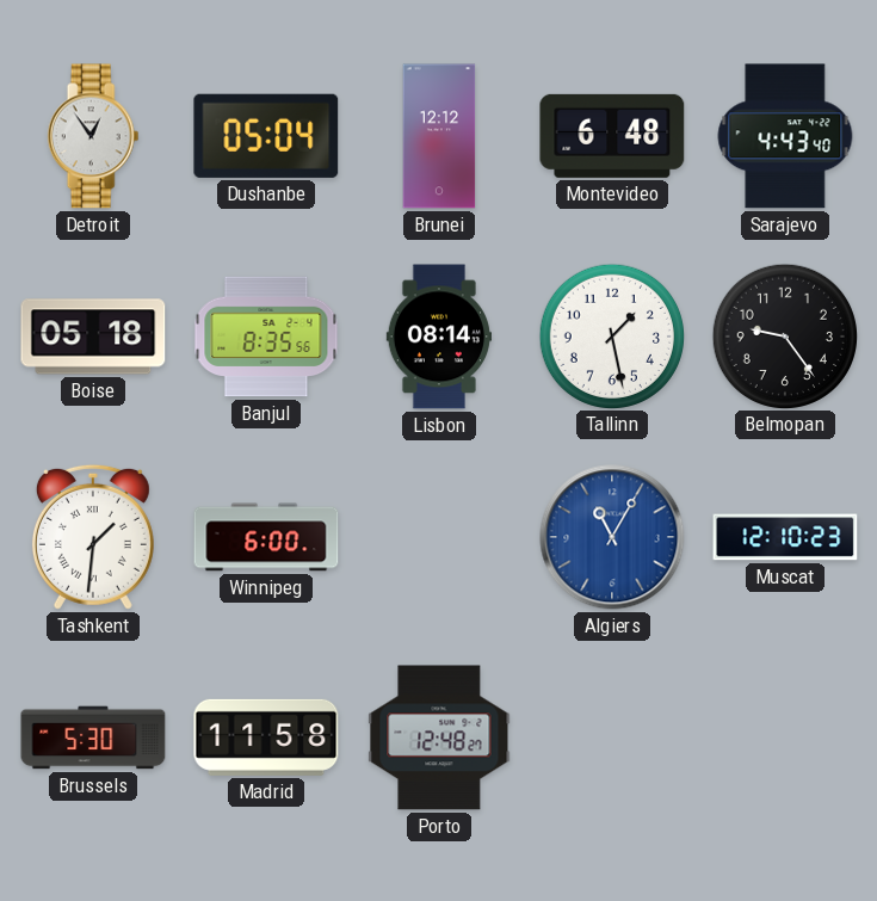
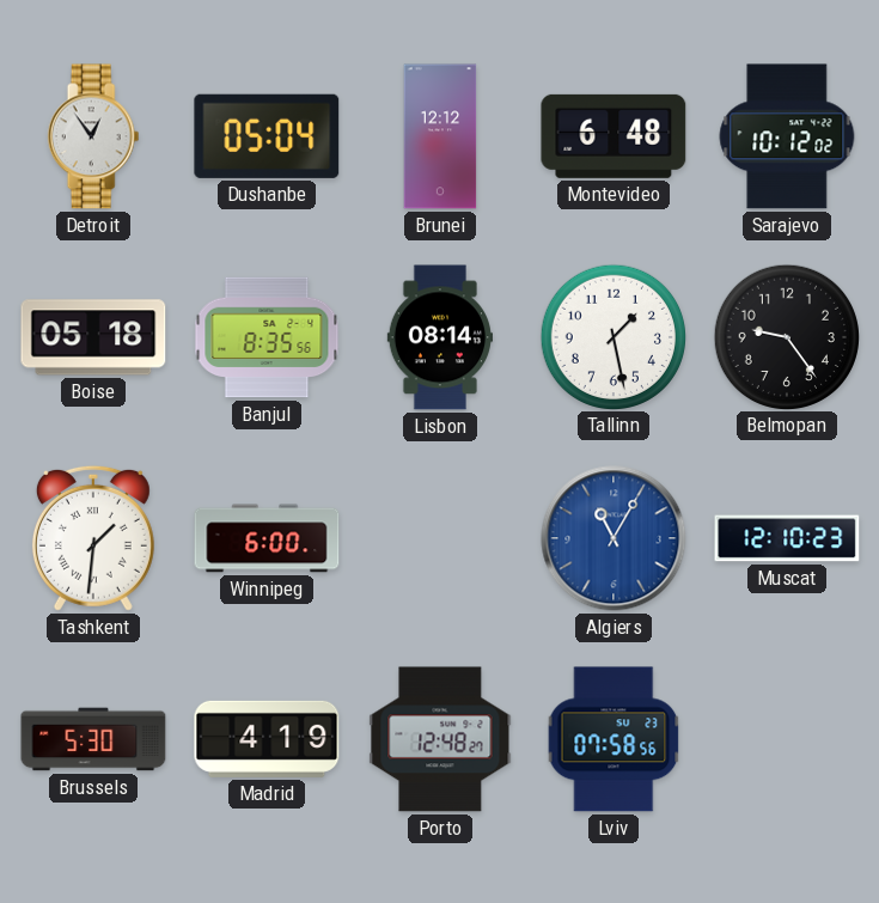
Sarajevo: 4:43 -> 10:12
Madrid: 11:58 -> 4:19
Lviv: none -> 07:58
